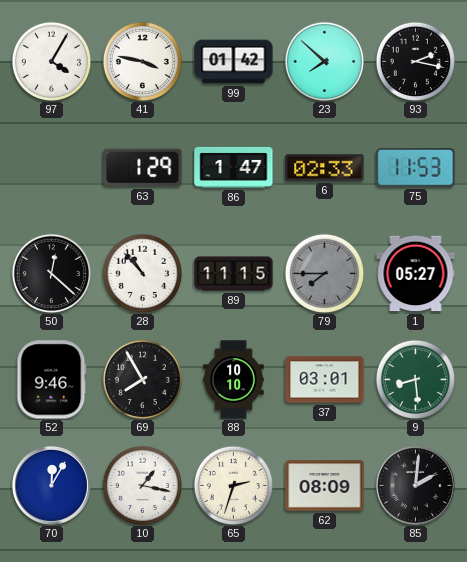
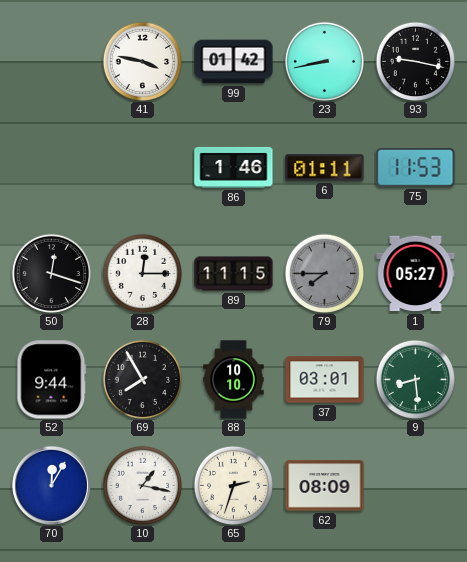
97: 4:05 -> none
23: 7:52 -> 8:43
93: 2:17 -> 9:17
63: 1:29 -> none
86: 1:47 -> 1:46
6: 02:33 -> 01:11
50: 12:22 -> 12:18
28: 10:53 -> 12:15
52: 9:46 -> 9:44
85: 2:01 -> none
